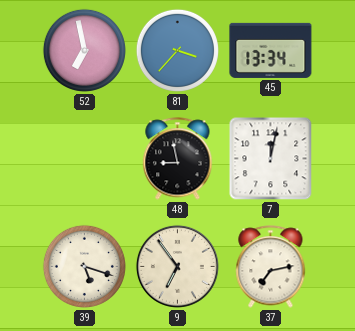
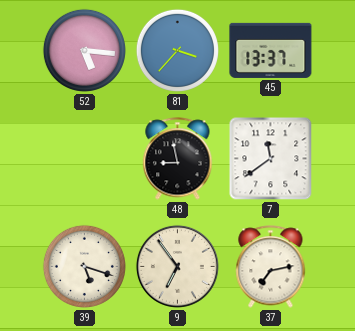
52: 6:58 -> 5:16
45: 13:34 -> 13:37
7: 12:02 -> 11:39
